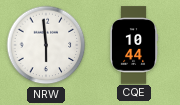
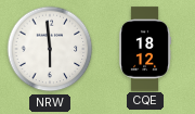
CQE: 10:44 -> 18:12
